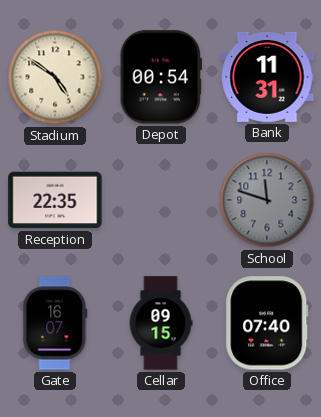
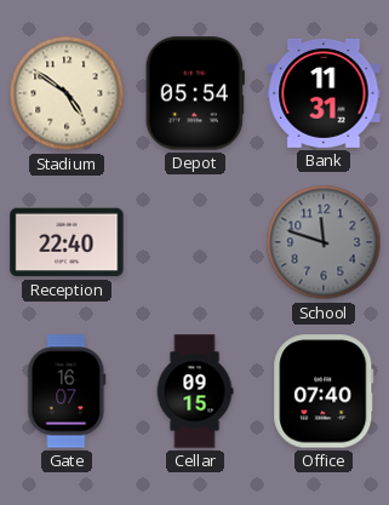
Depot: 00:54 -> 05:54
Reception: 22:35 -> 22:40
